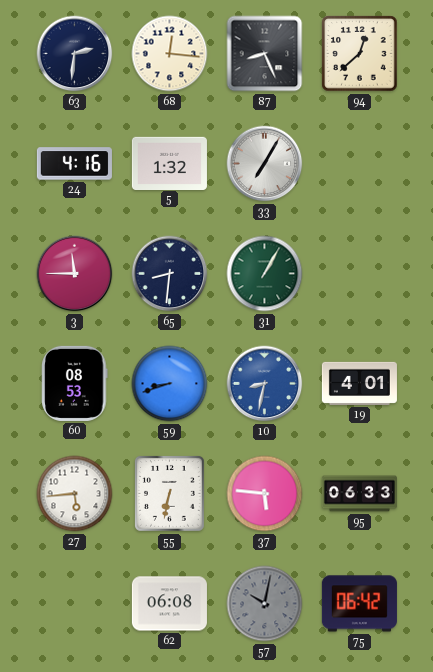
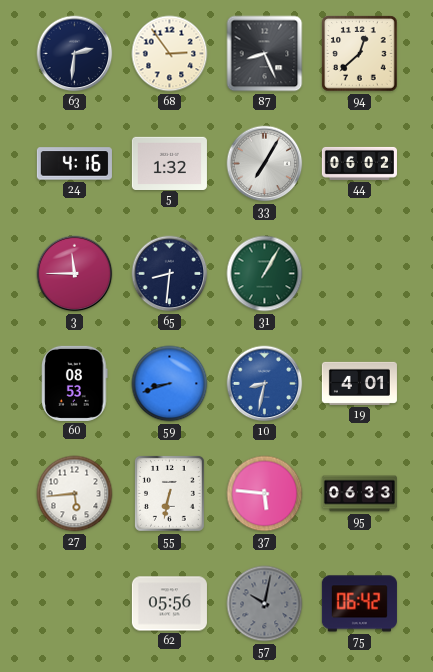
68: 12:16 -> 2:54
44: none -> 06:02
62: 06:08 -> 05:56
